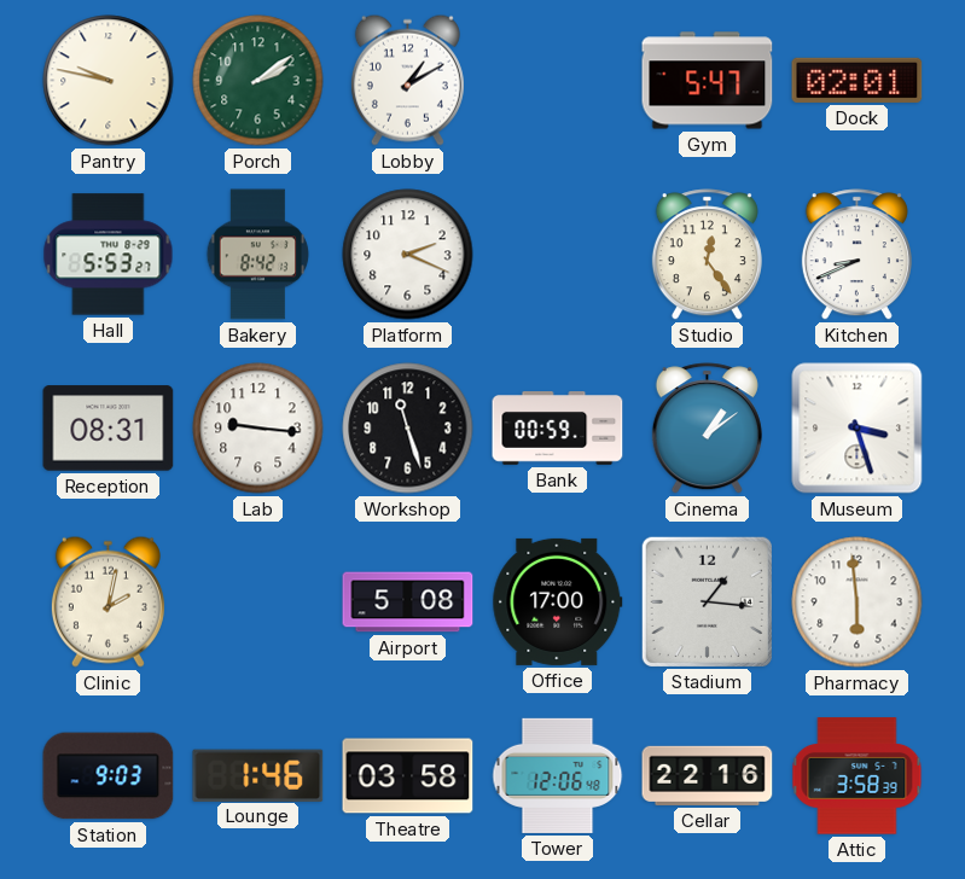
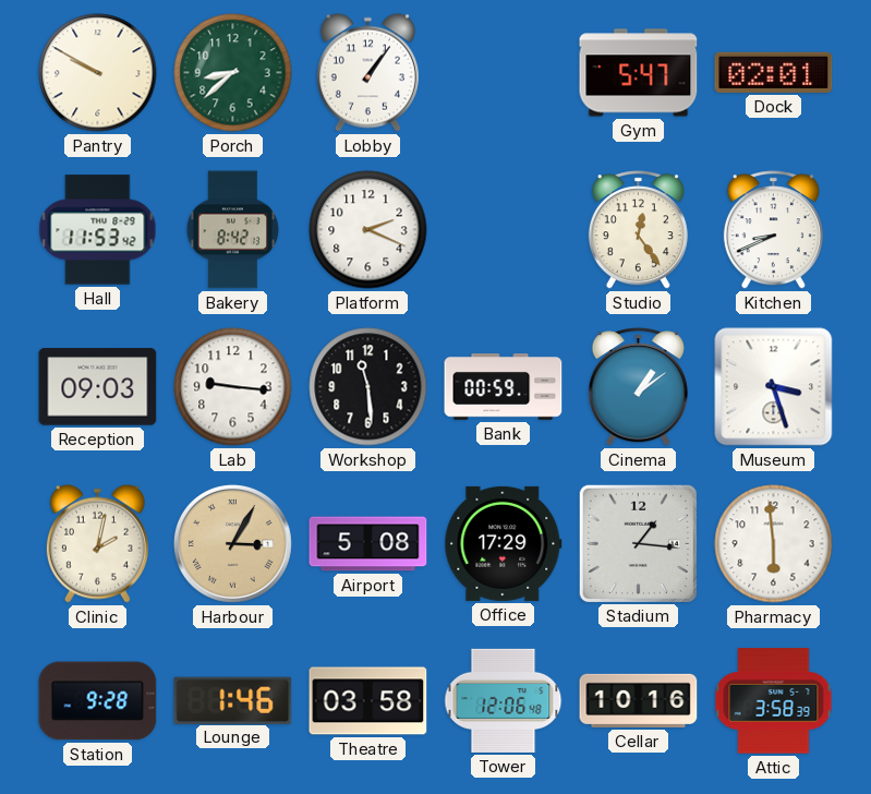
Pantry: 9:47 -> 9:50
Porch: 2:09 -> 8:38
Lobby: 1:10 -> 1:06
Hall: 5:53 -> 11:53
Reception: 08:31 -> 09:03
Workshop: 11:27 -> 11:29
Harbour: none -> 3:05
Office: 17:00 -> 17:29
Station: 9:03 -> 9:28
Cellar: 22:16 -> 10:16
